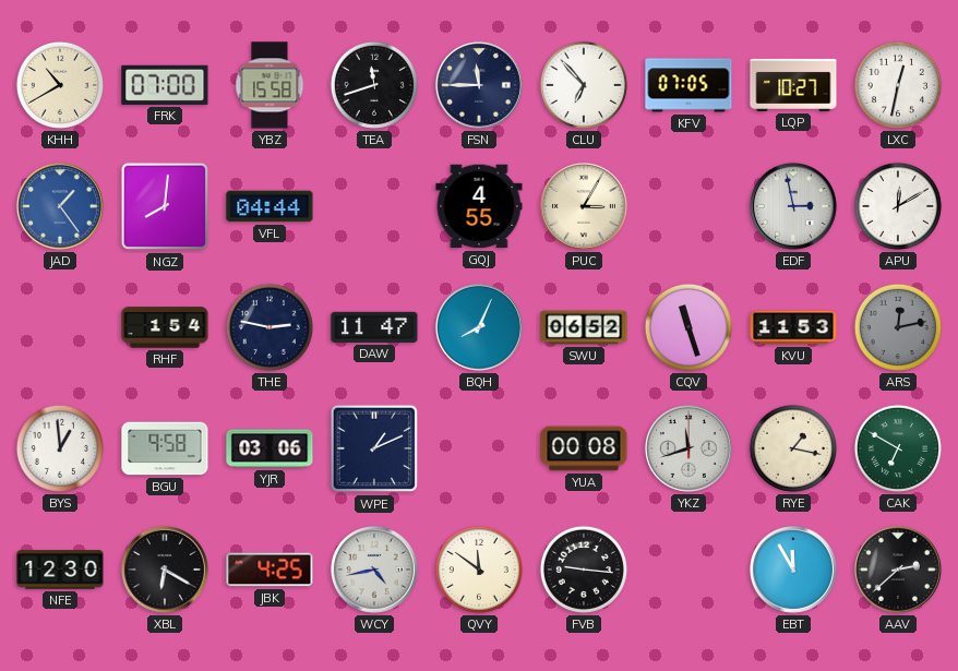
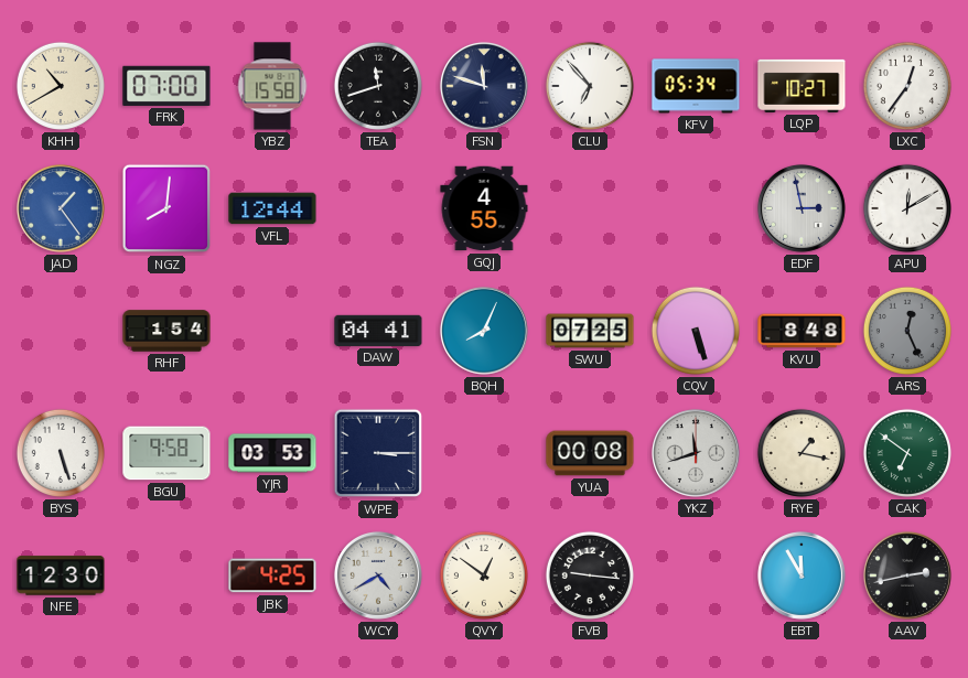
FSN: 11:45 -> 11:48
KFV: 07:05 -> 05:34
LXC: 12:32 -> 12:36
VFL: 04:44 -> 12:44
PUC: 3:05 -> none
THE: 2:47 -> none
DAW: 11:47 -> 04:41
SWU: 06:52 -> 07:25
CQV: 11:27 -> 5:27
KVU: 11:53 -> 8:48
ARS: 12:13 -> 12:26
BYS: 12:59 -> 5:27
YJR: 03:06 -> 03:53
WPE: 1:11 -> 3:15
CAK: 6:50 -> 6:51
XBL: 6:20 -> none
WCY: 4:43 -> 4:40
QVY: 11:51 -> 12:51
AAV: 2:38 -> 2:43
